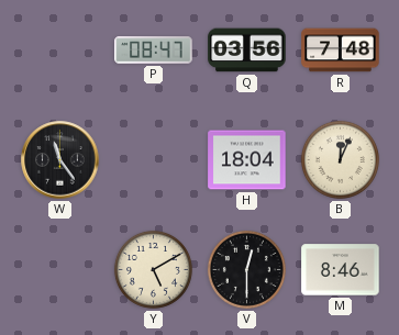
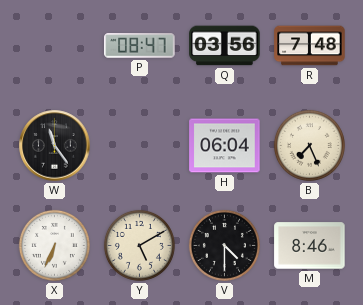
H: 18:04 -> 06:04
B: 12:04 -> 7:26
X: none -> 6:34
V: 12:30 -> 4:30
